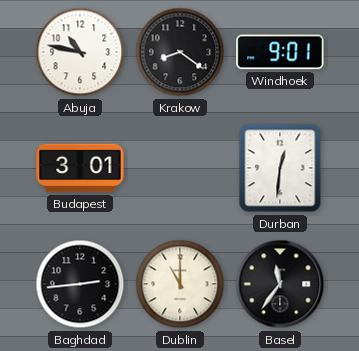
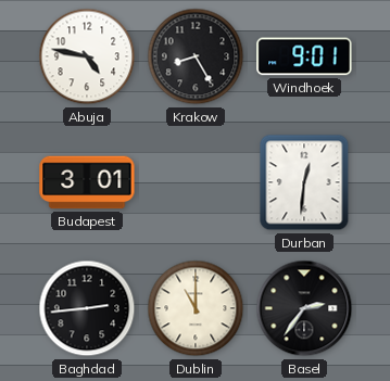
Abuja: 10:47 -> 4:47
Krakow: 8:21 -> 8:25
Basel: 11:36 -> 2:36
